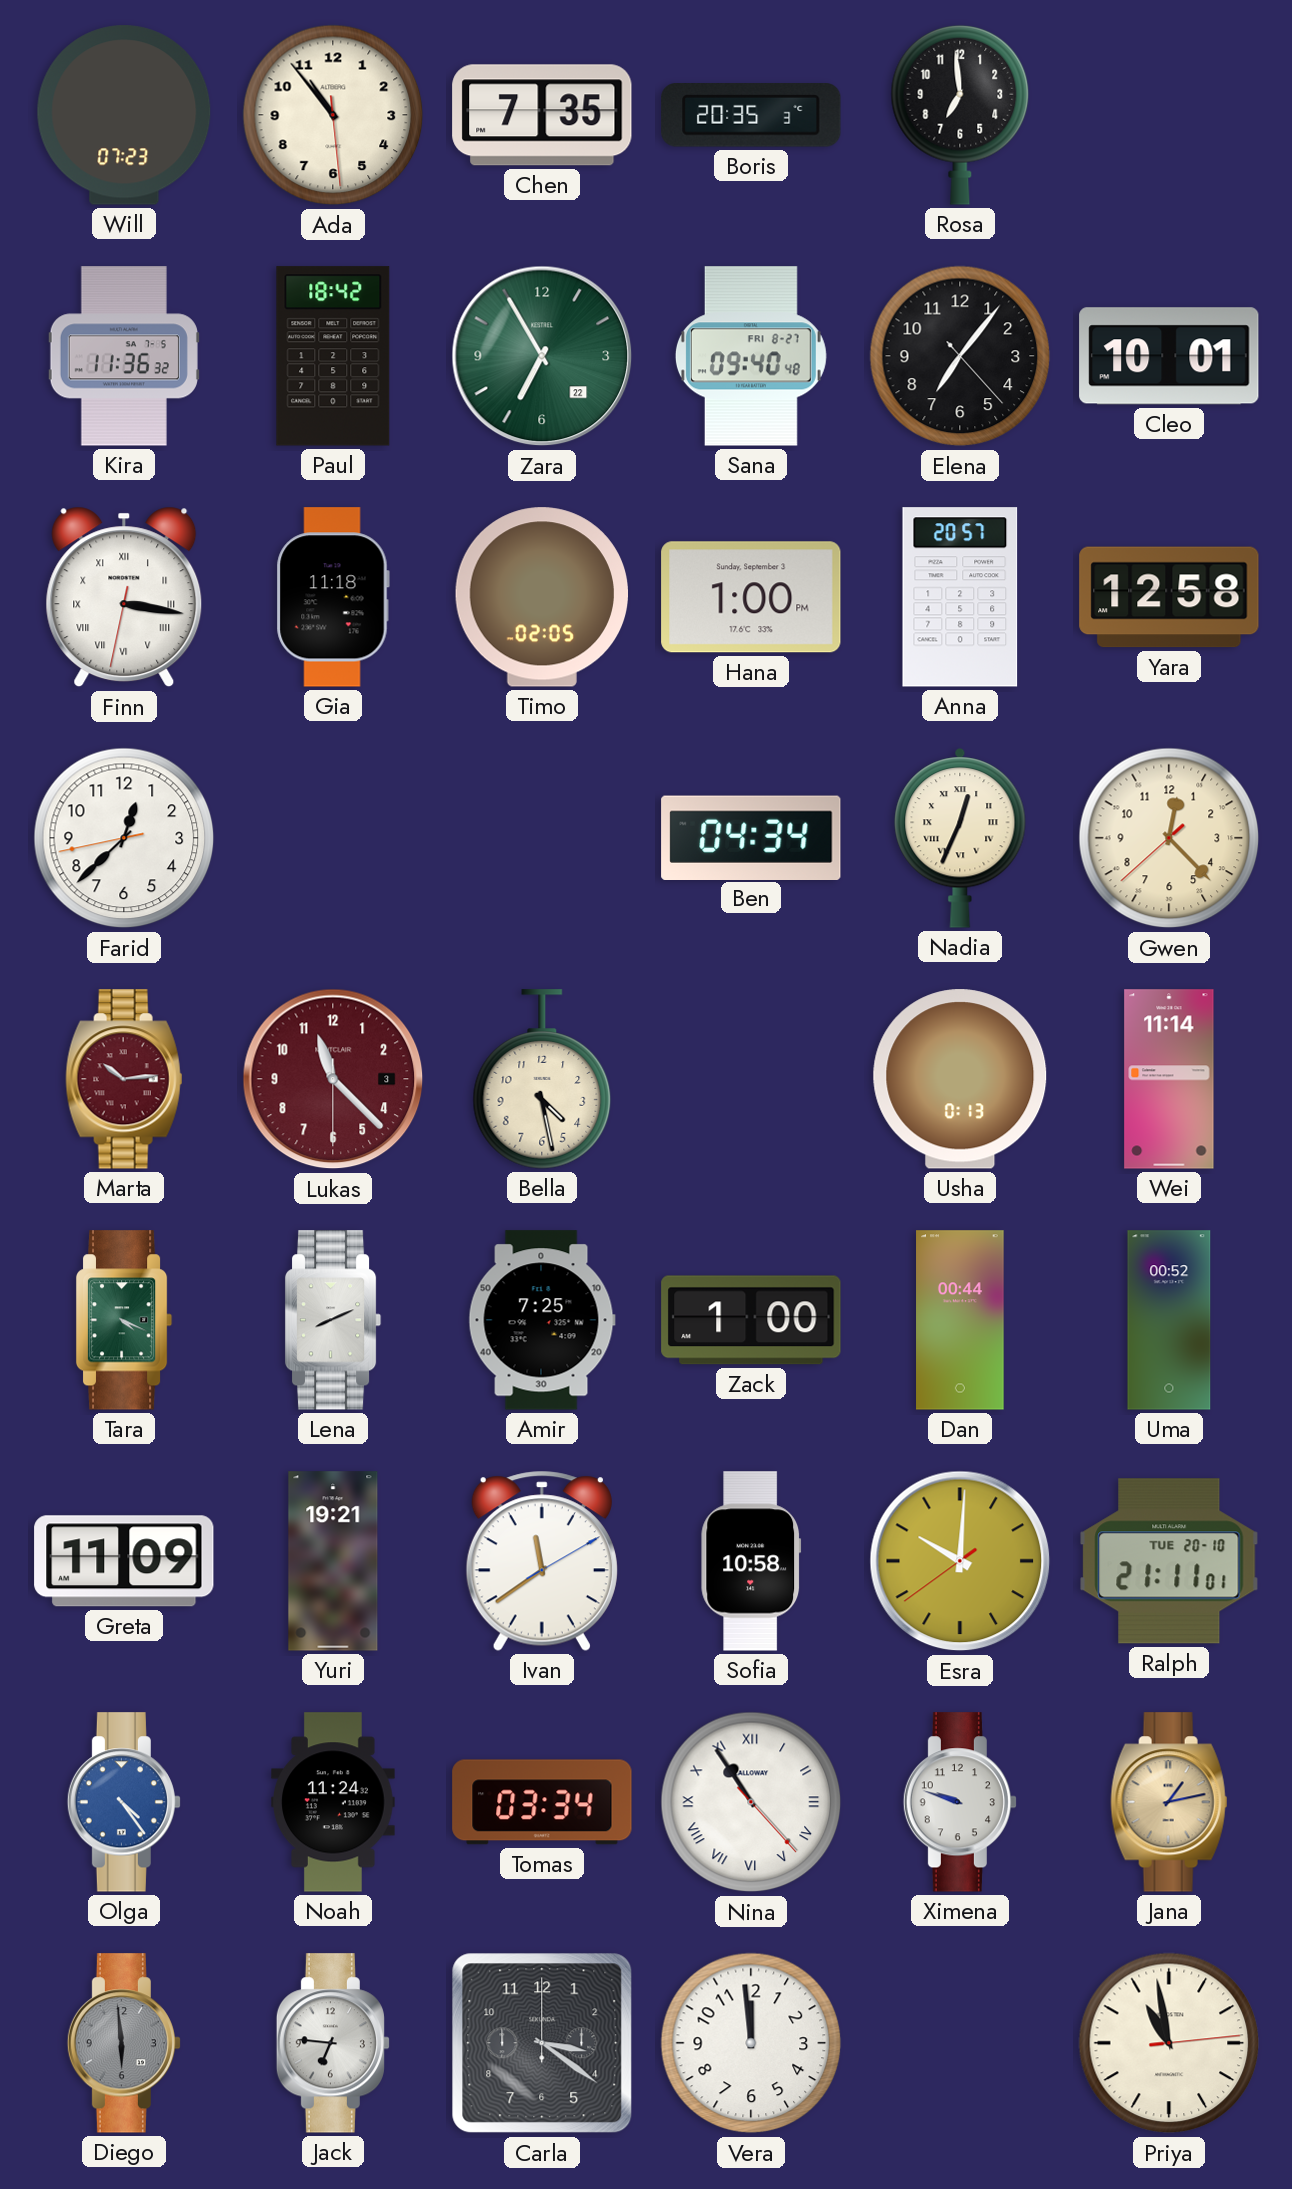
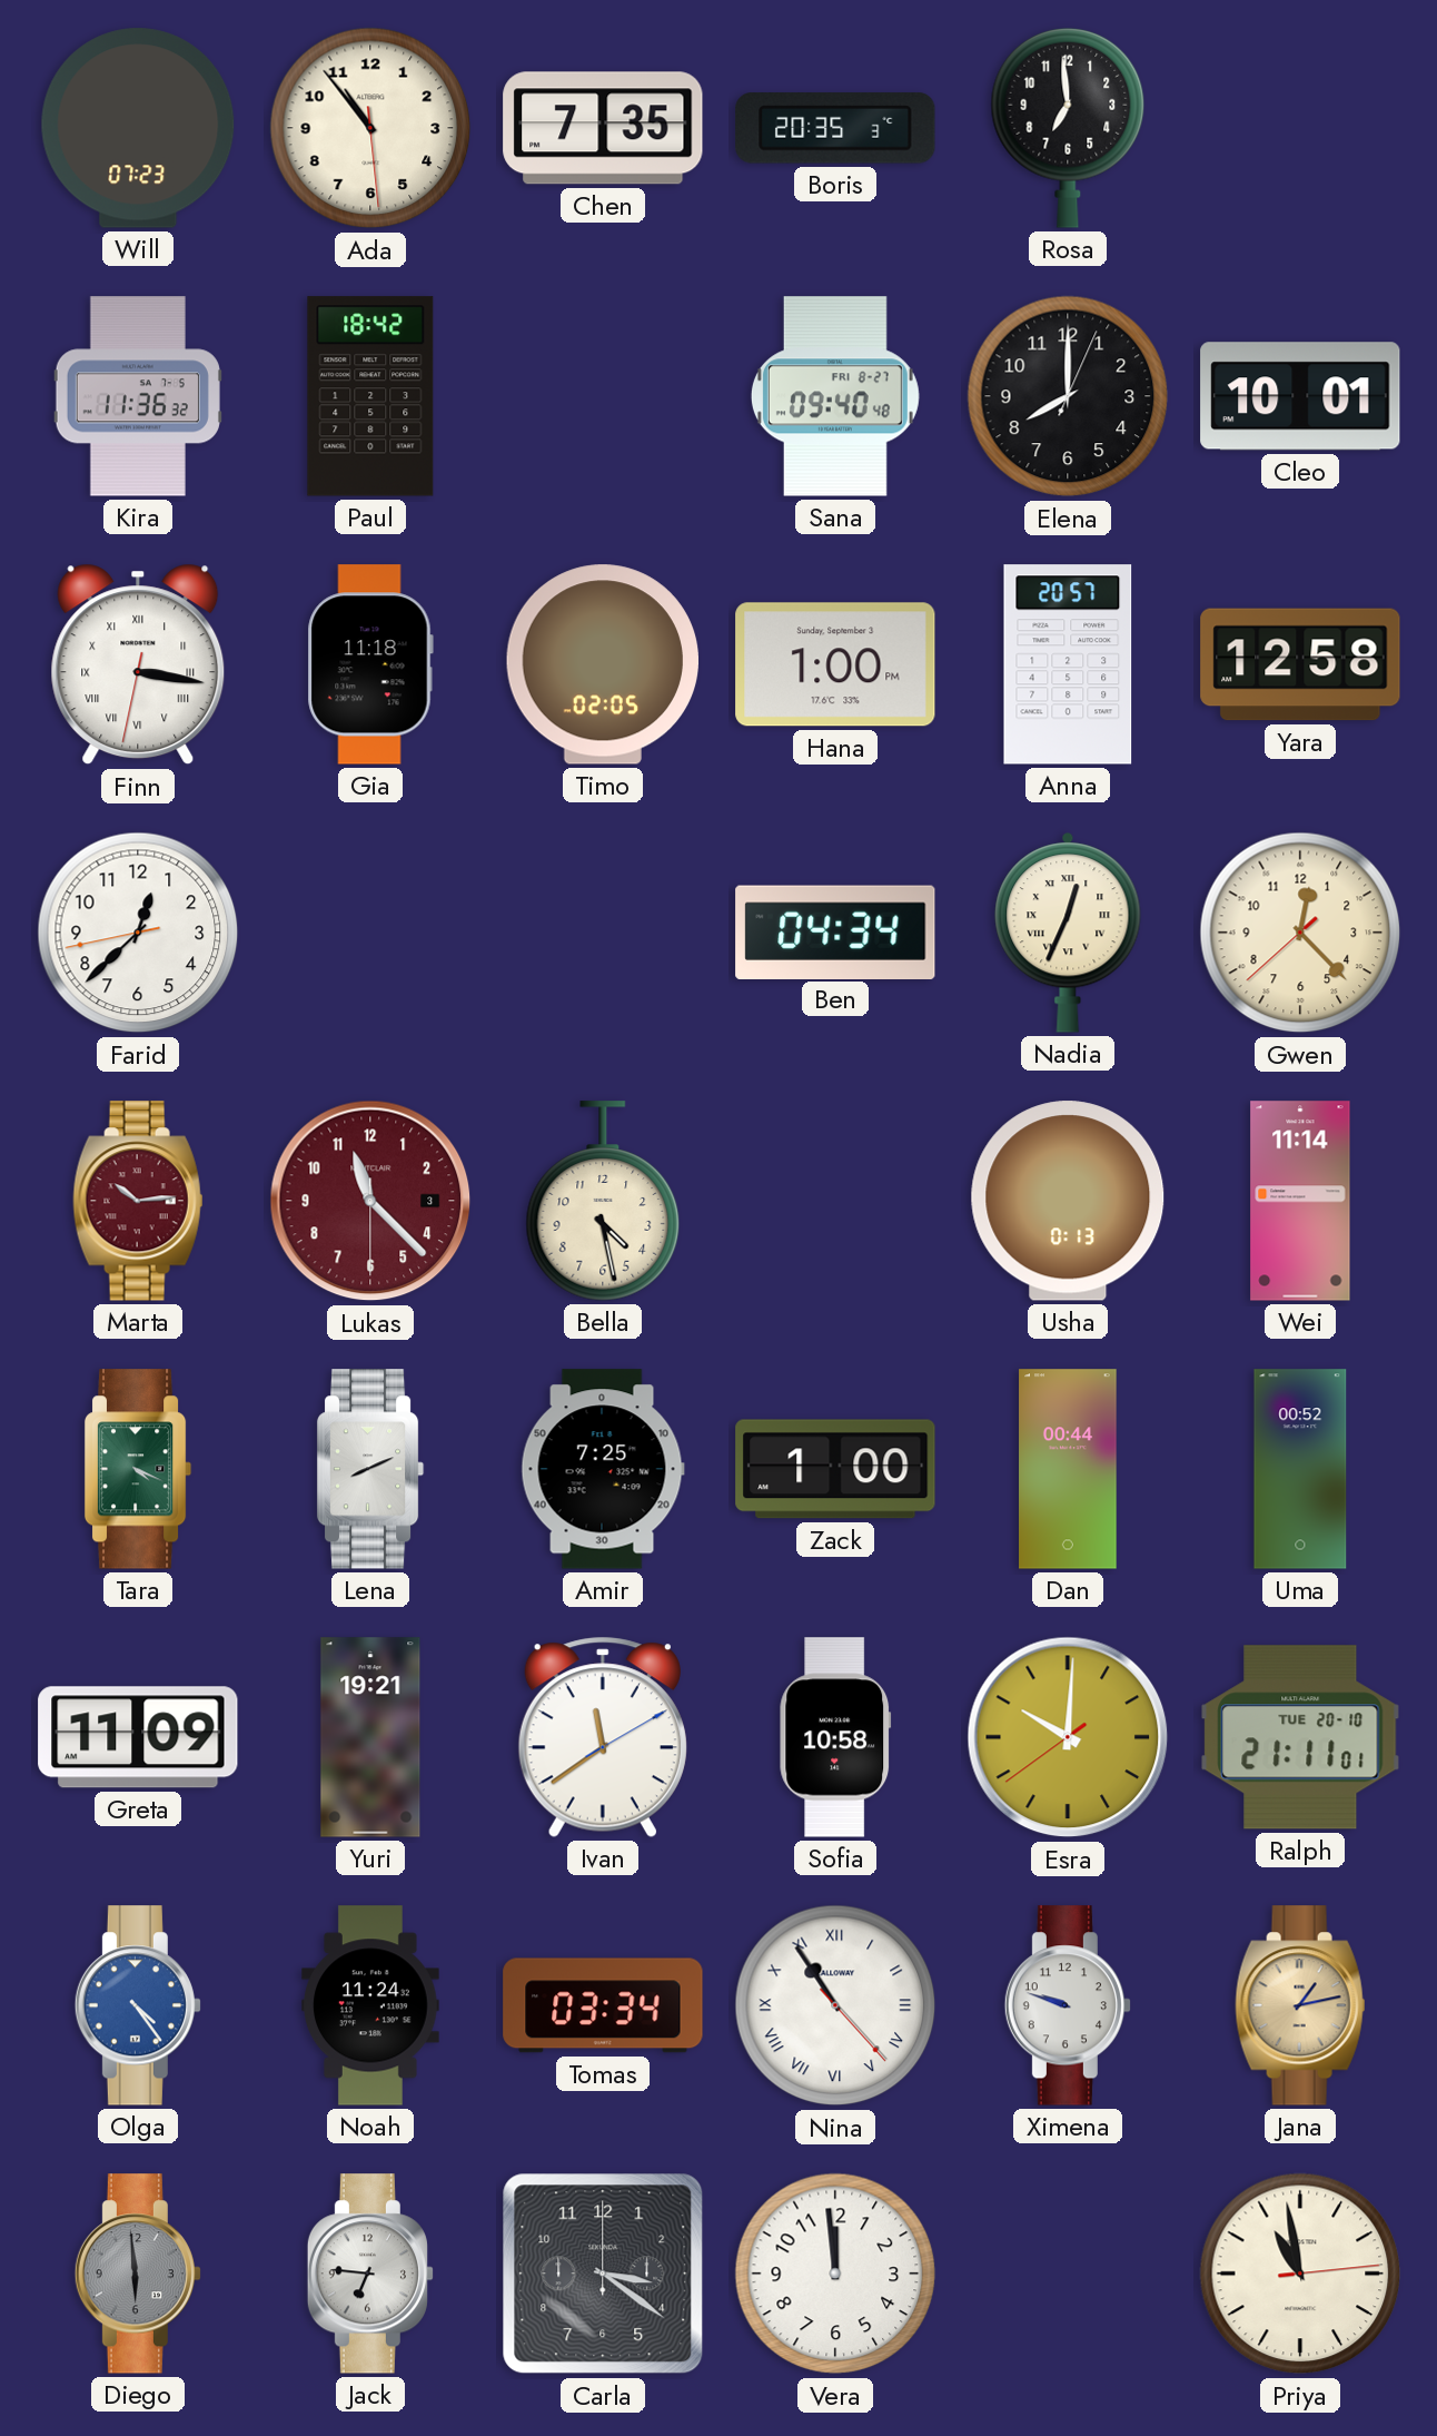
Zara: 6:55 -> none
Elena: 7:06 -> 8:00
